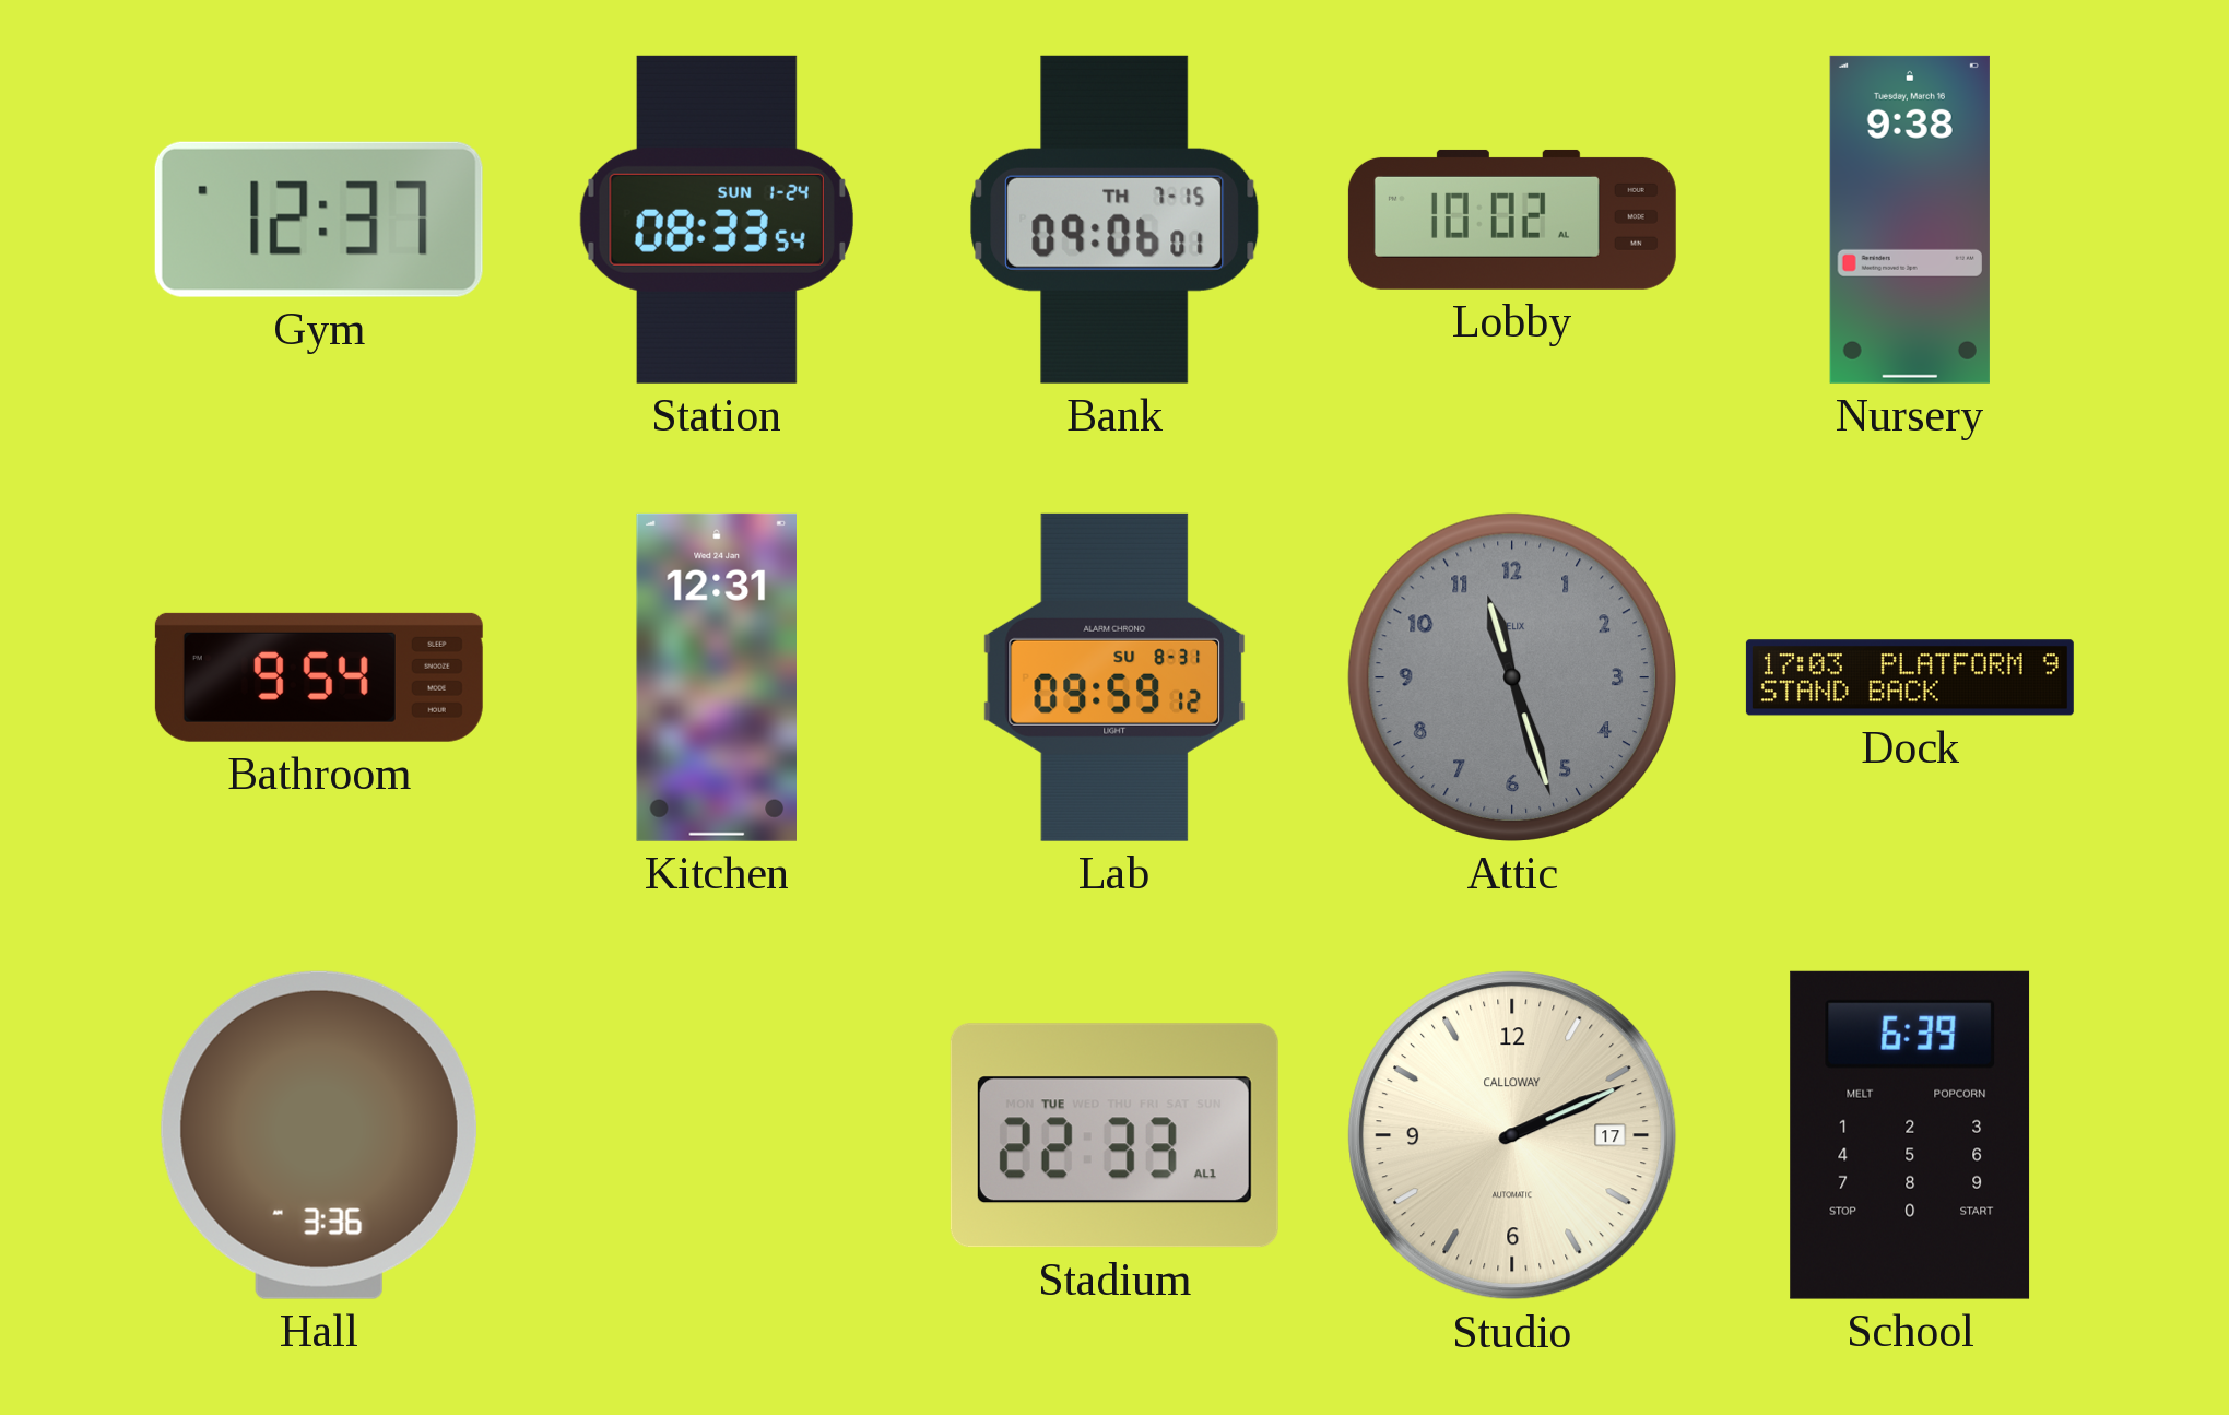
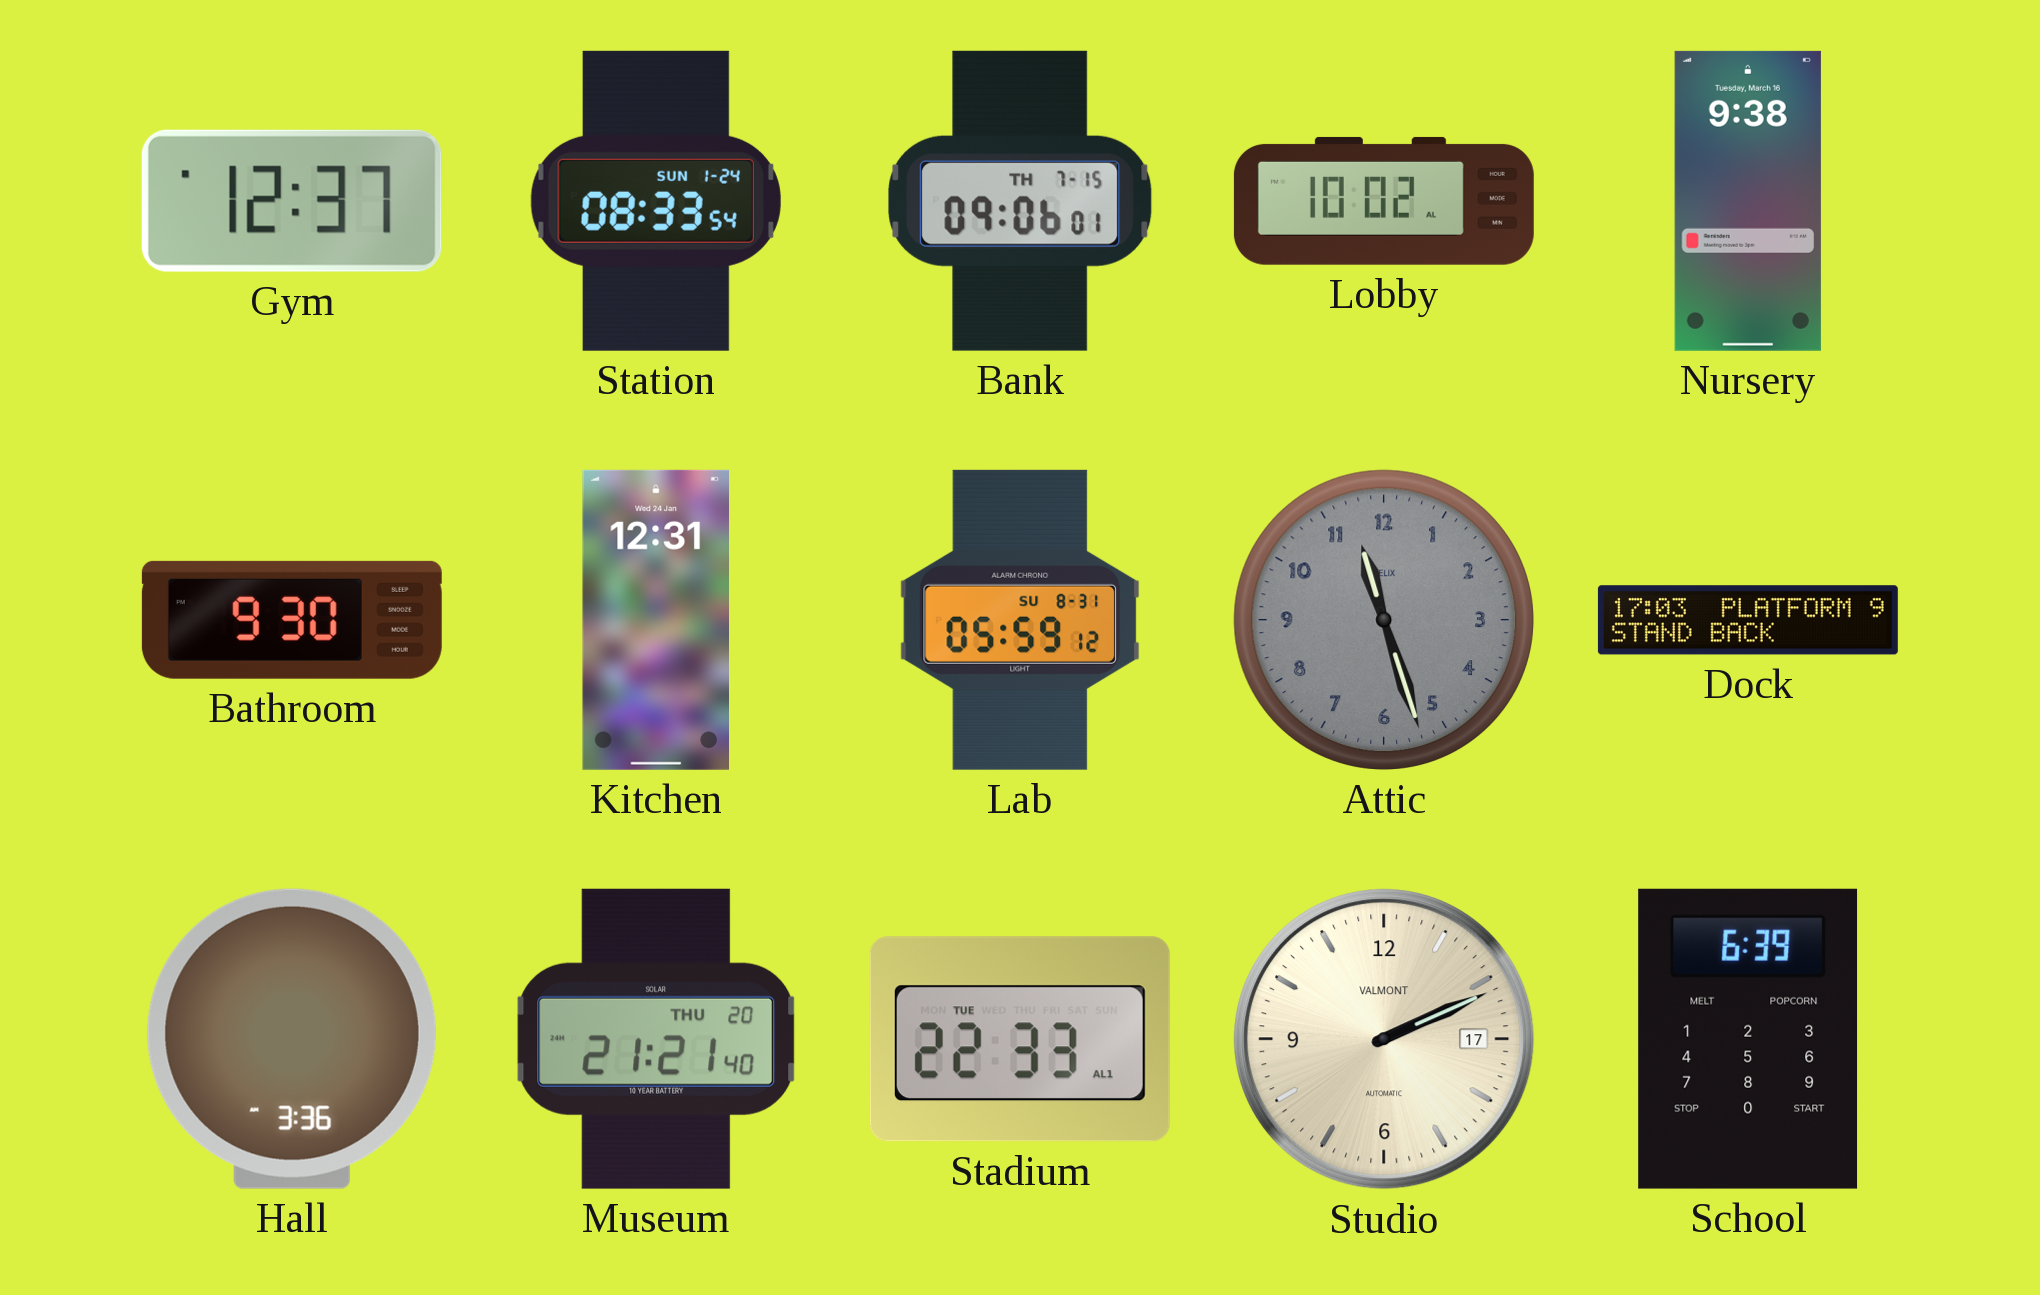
Bathroom: 9:54 -> 9:30
Lab: 09:59 -> 05:59
Museum: none -> 21:21
Studio brand: CALLOWAY -> VALMONT
